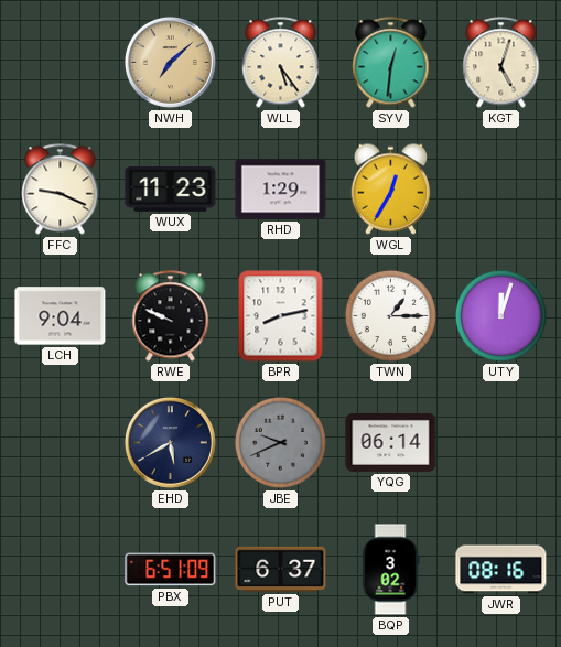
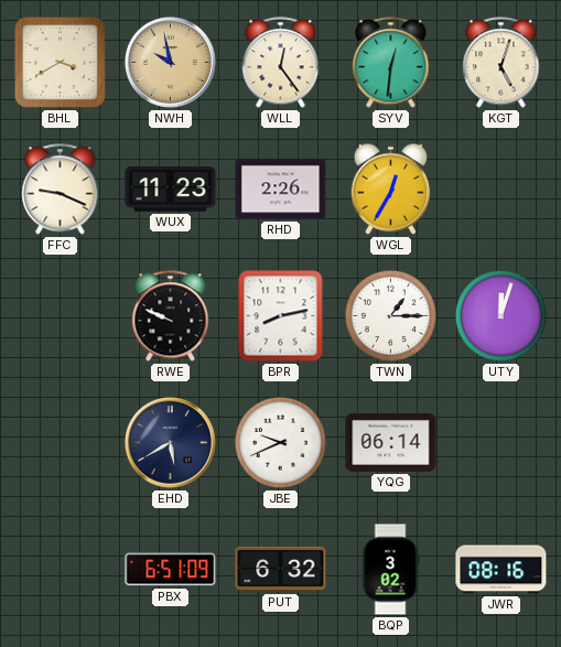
BHL: none -> 3:40
NWH: 7:08 -> 9:58
WLL: 5:24 -> 12:24
RHD: 1:29 -> 2:26
LCH: 9:04 -> none
JBE dial: grey -> white
PUT: 6:37 -> 6:32
